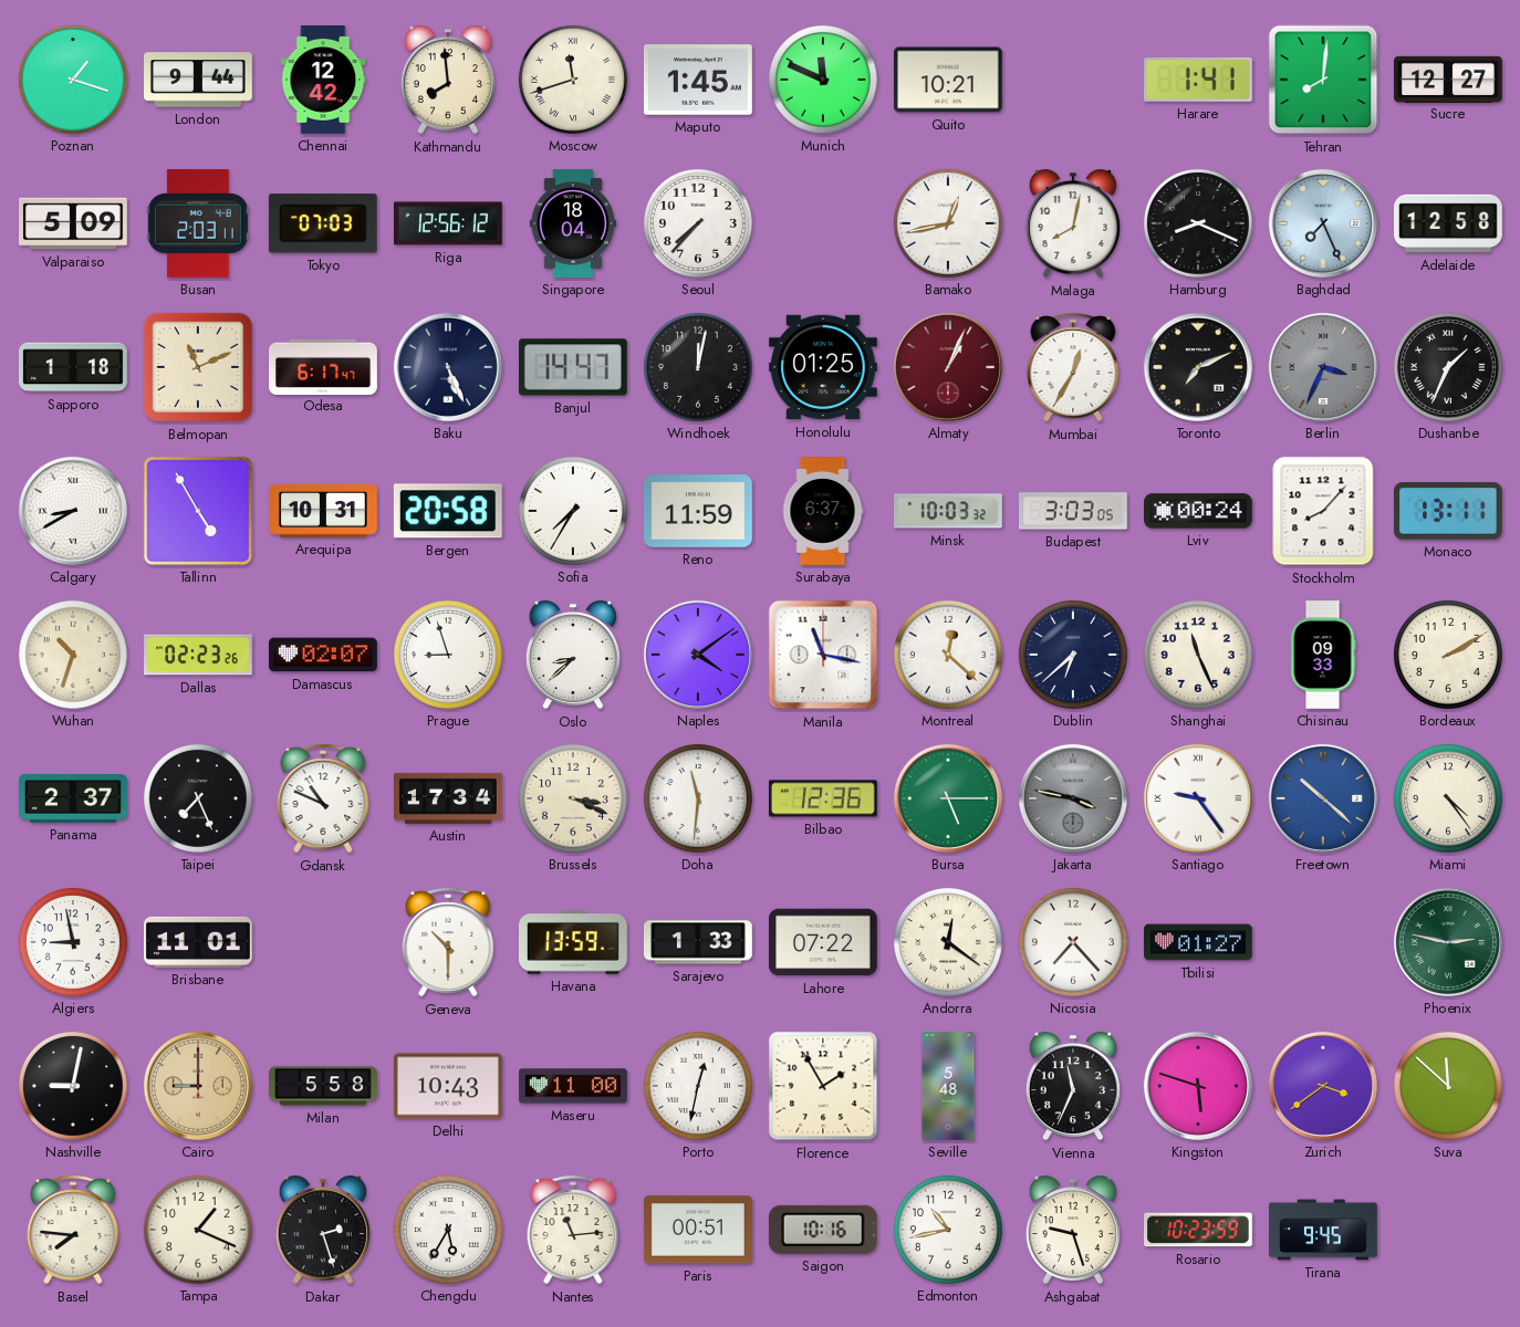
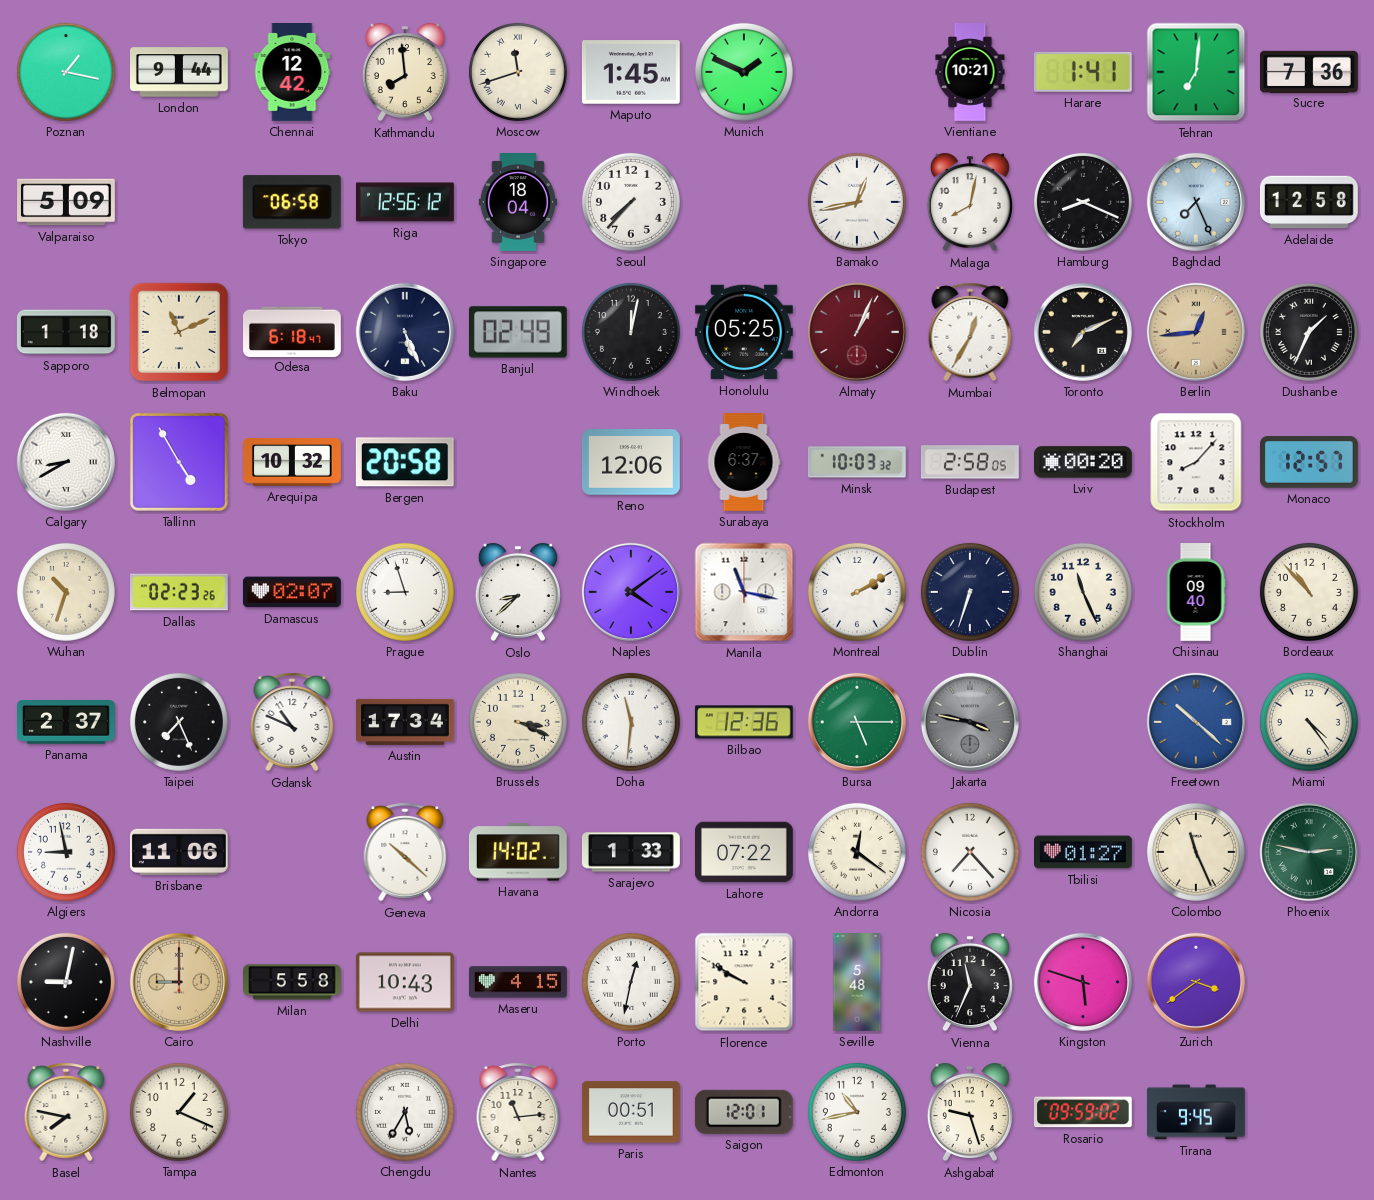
Poznan: 1:18 -> 1:17
Munich: 11:49 -> 1:49
Quito: 10:21 -> none
Vientiane: none -> 10:21
Tehran: 8:01 -> 7:01
Sucre: 12:27 -> 7:36
Busan: 2:03 -> none
Tokyo: 07:03 -> 06:58
Odesa: 6:17 -> 6:18
Banjul: 14:47 -> 02:49
Honolulu: 01:25 -> 05:25
Berlin: 3:34 -> 12:44
Berlin dial: grey -> champagne
Arequipa: 10:31 -> 10:32
Sofia: 7:35 -> none
Reno: 11:59 -> 12:06
Budapest: 3:03 -> 2:58
Lviv: 00:24 -> 00:20
Monaco: 13:11 -> 12:57
Montreal: 12:22 -> 2:10
Dublin: 6:38 -> 6:33
Chisinau: 09:33 -> 09:40
Bordeaux: 2:10 -> 10:53
Santiago: 9:24 -> none
Brisbane: 11:01 -> 11:06
Geneva: 10:30 -> 10:22
Havana: 13:59 -> 14:02
Colombo: none -> 11:26
Maseru: 11:00 -> 4:15
Florence: 1:55 -> 9:50
Suva: 11:52 -> none
Basel: 7:46 -> 7:47
Dakar: 2:27 -> none
Saigon: 10:16 -> 12:01
Rosario: 10:23 -> 09:59
